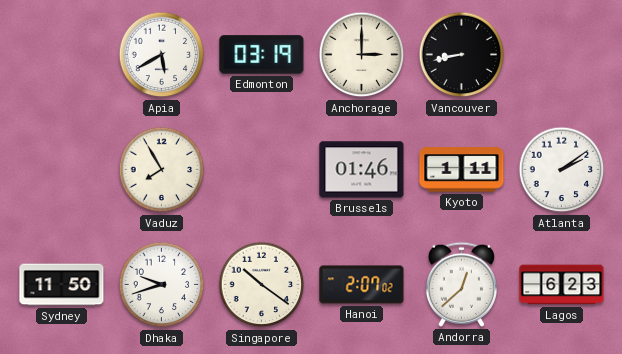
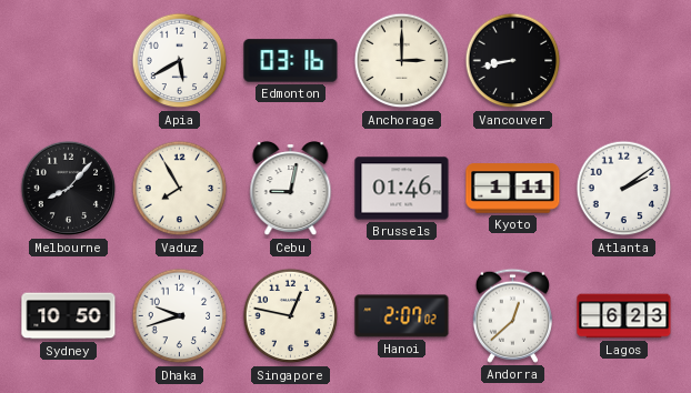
Edmonton: 03:19 -> 03:16
Melbourne: none -> 8:07
Cebu: none -> 9:02
Sydney: 11:50 -> 10:50
Singapore: 10:21 -> 12:47
